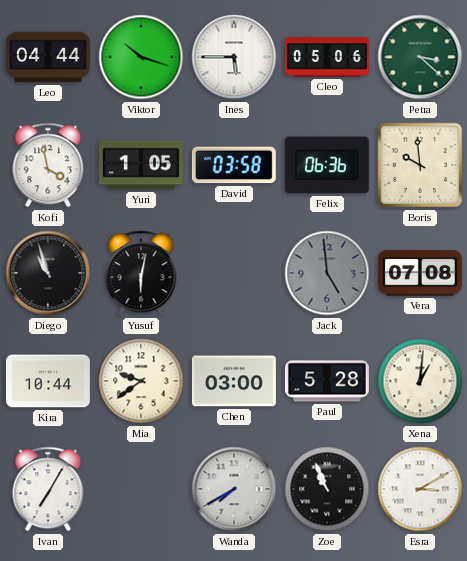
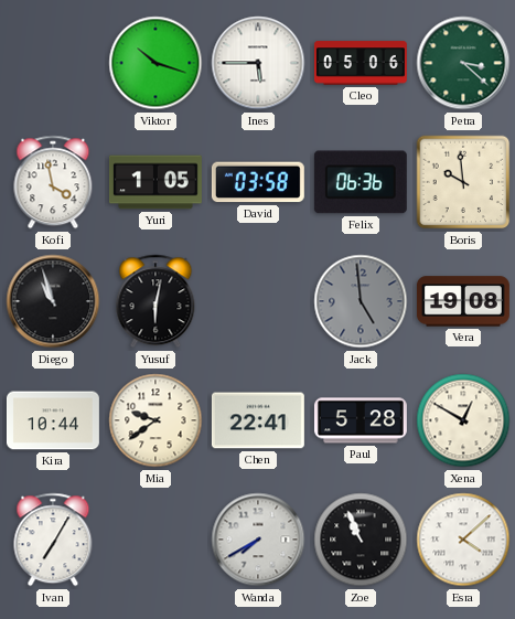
Leo: 04:44 -> none
Vera: 07:08 -> 19:08
Chen: 03:00 -> 22:41
Xena: 1:01 -> 12:50
Esra: 3:10 -> 4:08
